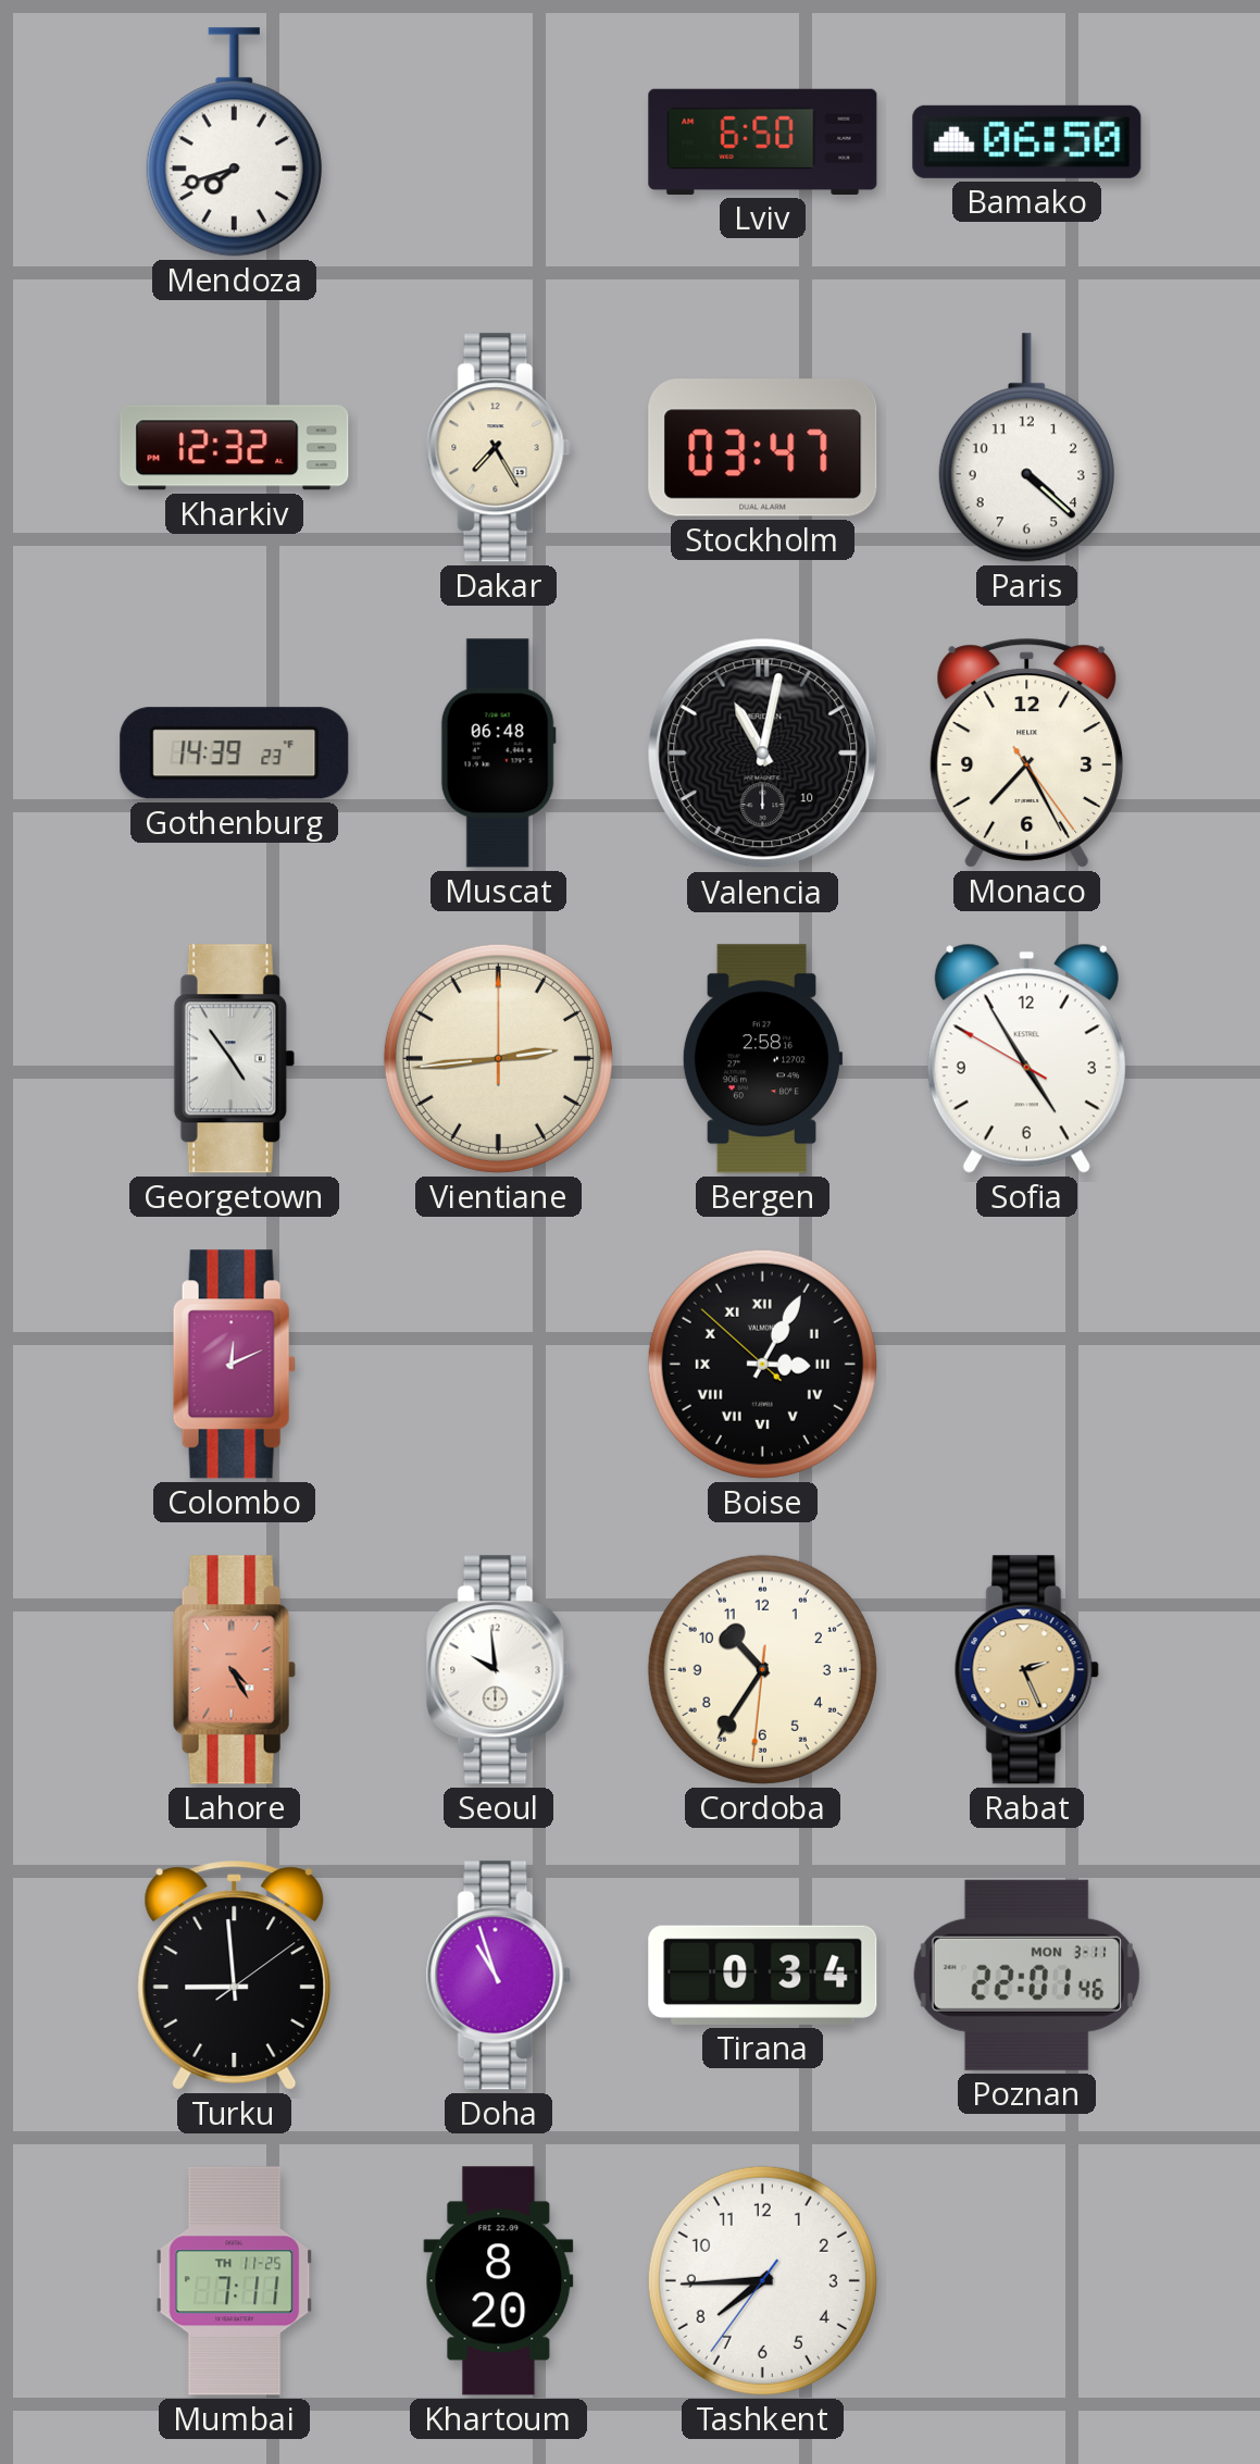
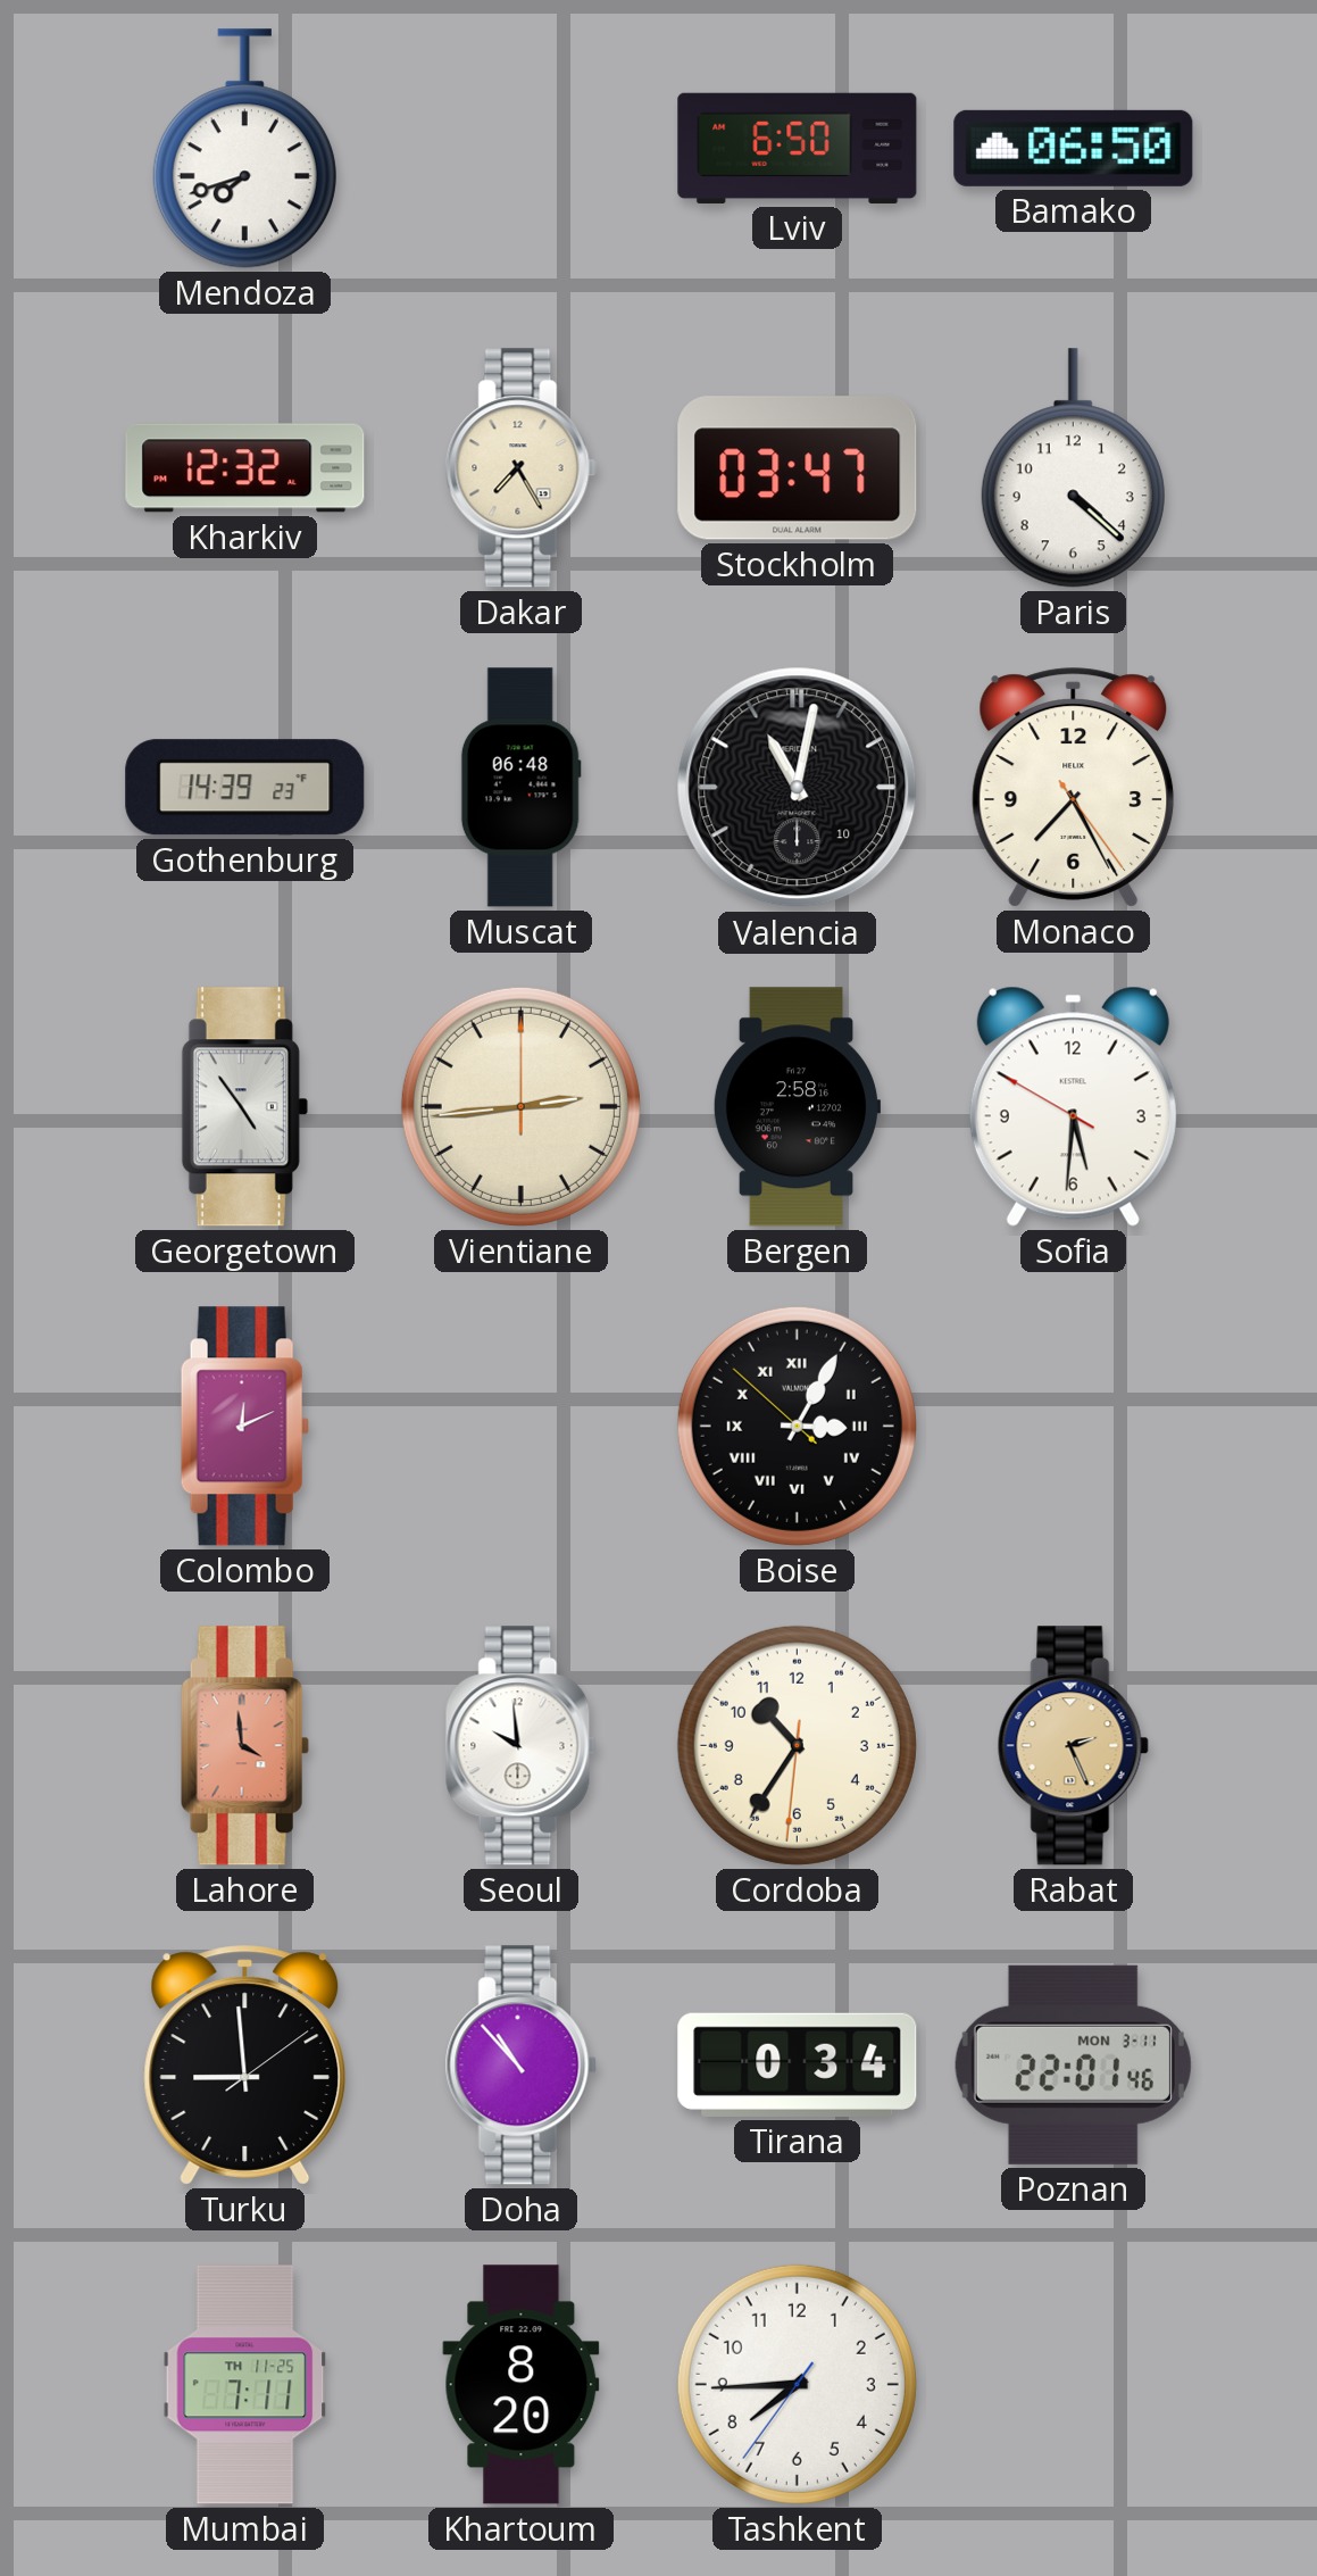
Sofia: 4:54 -> 5:30
Lahore: 4:25 -> 3:59
Doha: 10:57 -> 10:53
